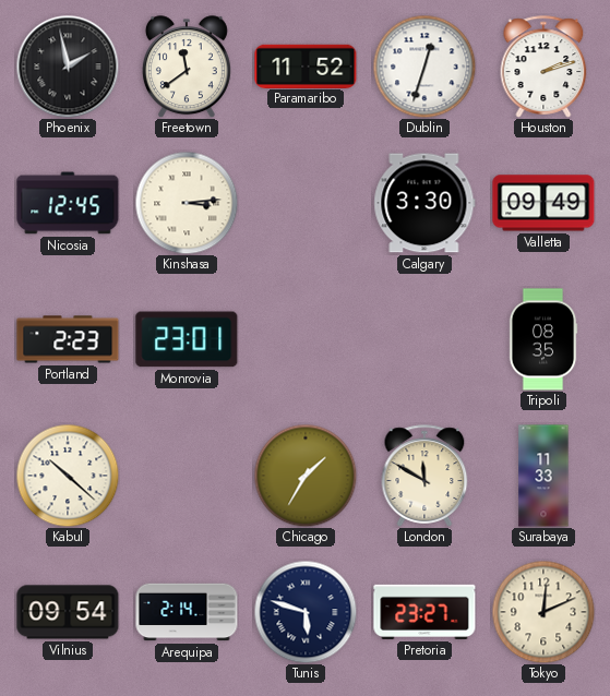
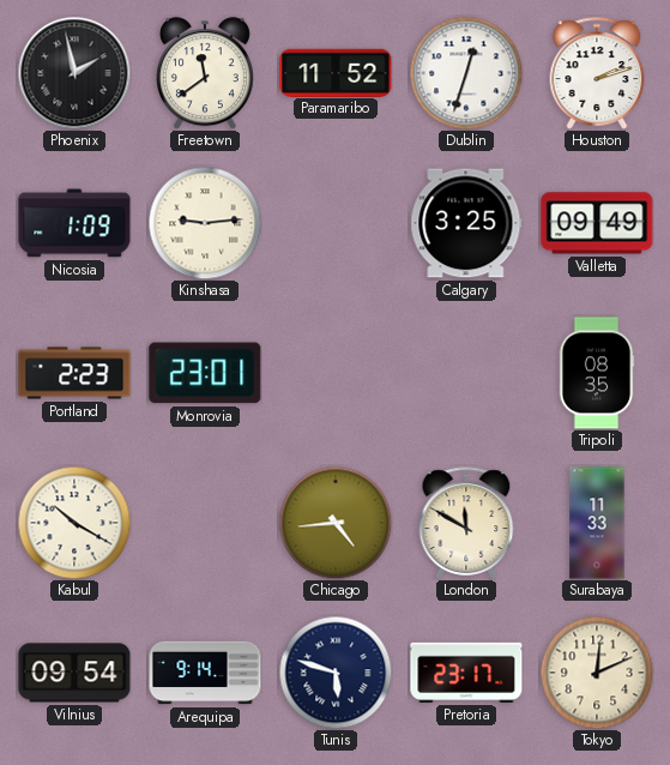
Nicosia: 12:45 -> 1:09
Kinshasa: 3:14 -> 9:14
Calgary: 3:30 -> 3:25
Kabul: 10:22 -> 10:20
Chicago: 1:35 -> 4:44
Arequipa: 2:14 -> 9:14
Pretoria: 23:27 -> 23:17
